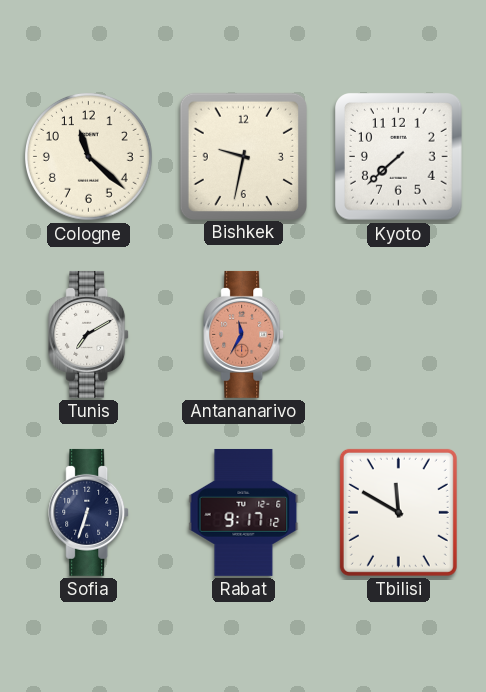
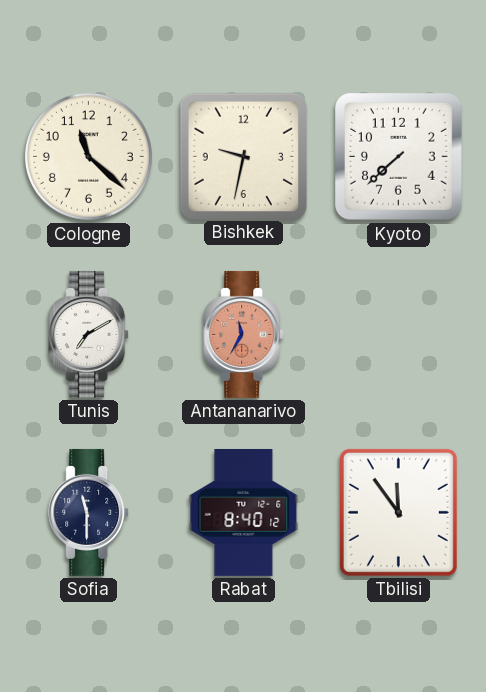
Sofia: 6:33 -> 11:30
Rabat: 9:17 -> 8:40
Tbilisi: 11:50 -> 11:54
